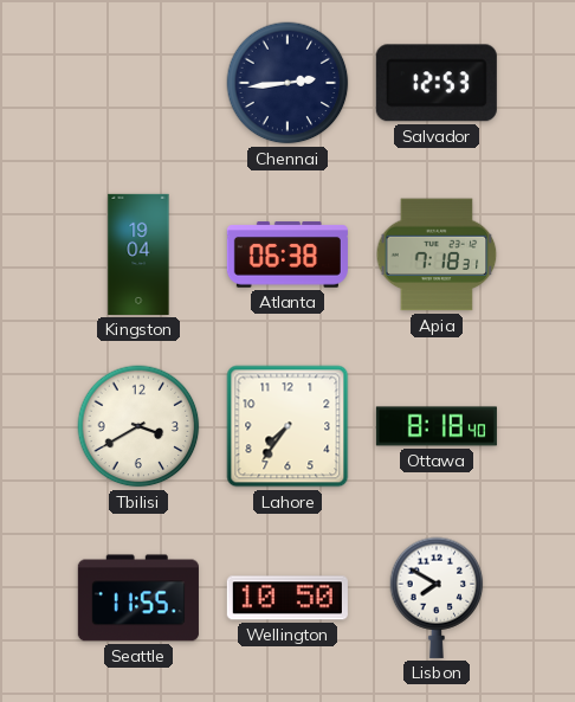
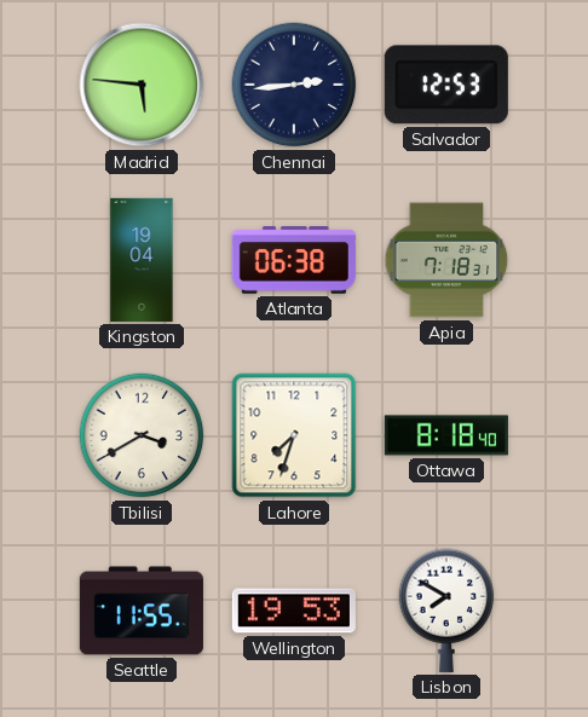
Madrid: none -> 5:46
Lahore: 7:36 -> 7:33
Wellington: 10:50 -> 19:53
